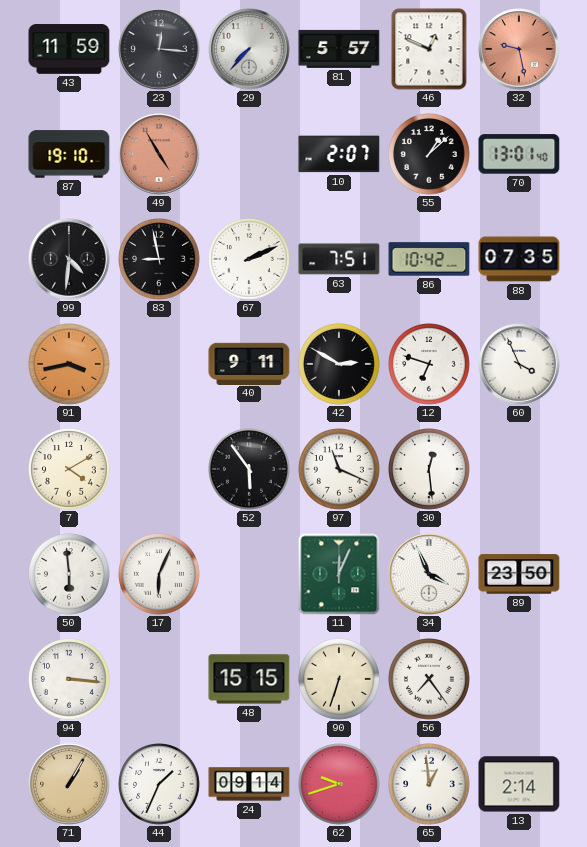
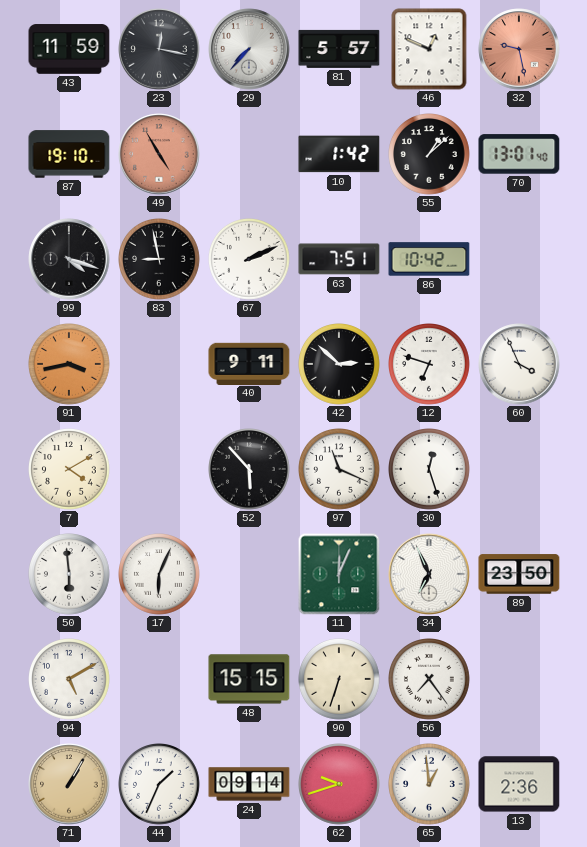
23: 12:16 -> 12:17
10: 2:07 -> 1:42
99: 4:31 -> 4:18
88: 07:35 -> none
42: 2:50 -> 2:52
52: 5:54 -> 5:53
30: 12:29 -> 12:27
34: 3:56 -> 6:56
94: 3:16 -> 5:10
13: 2:14 -> 2:36
